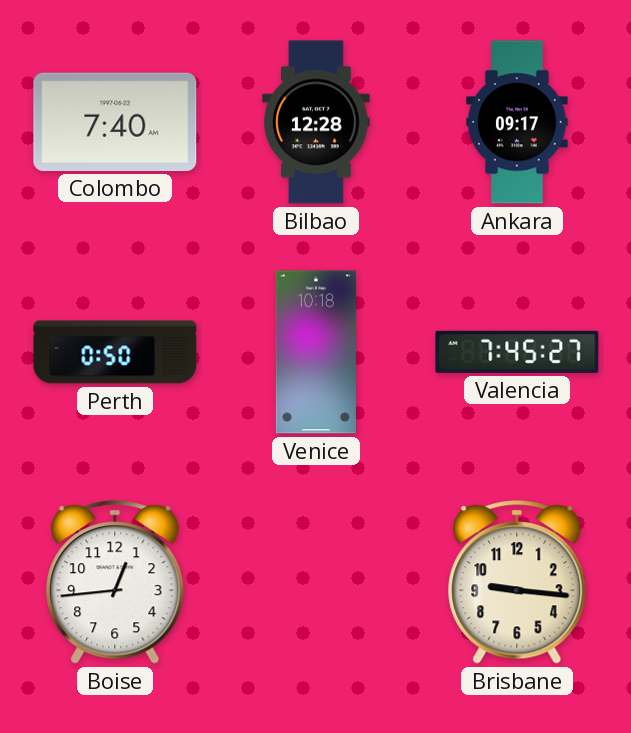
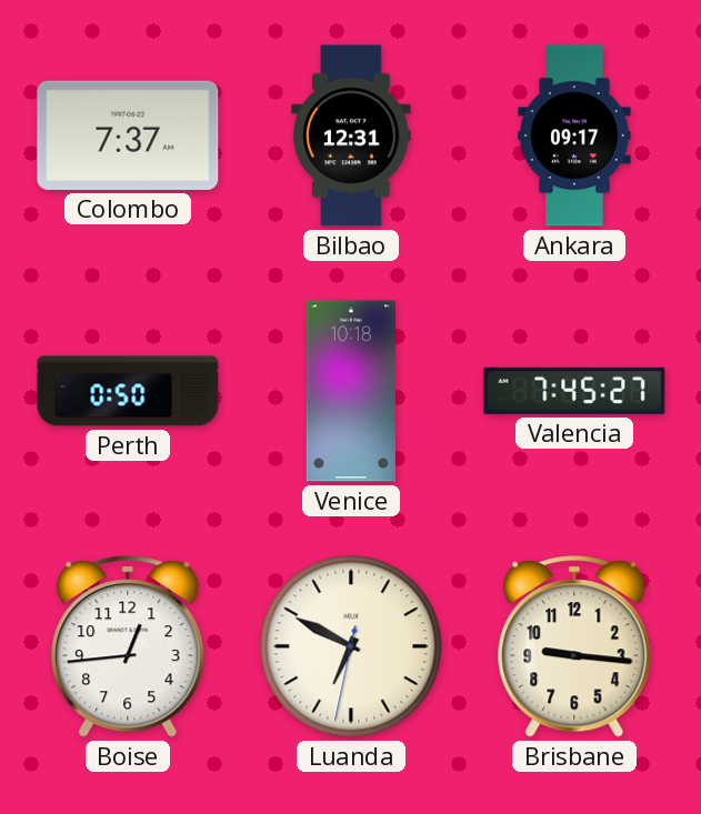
Colombo: 7:40 -> 7:37
Bilbao: 12:28 -> 12:31
Luanda: none -> 6:49
